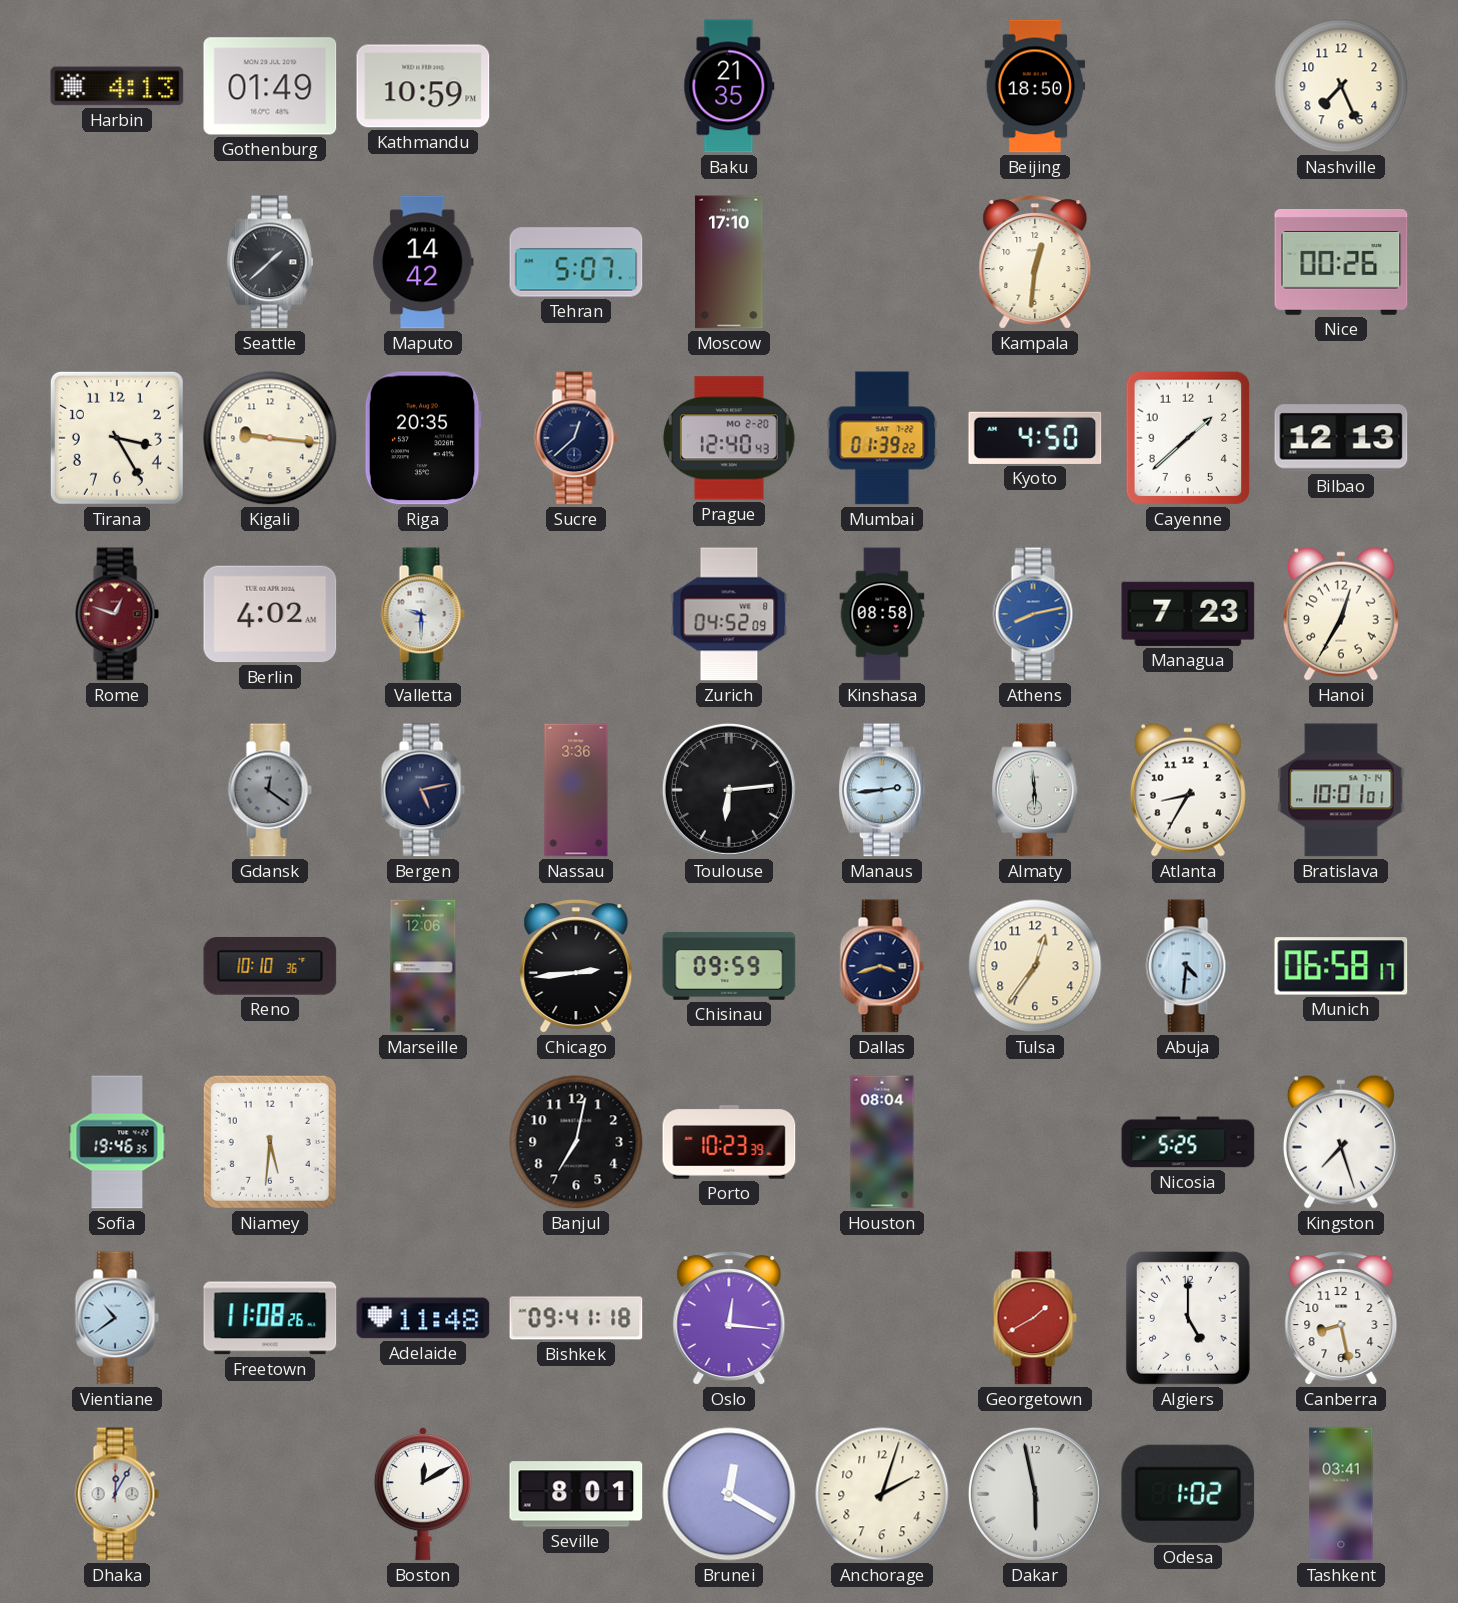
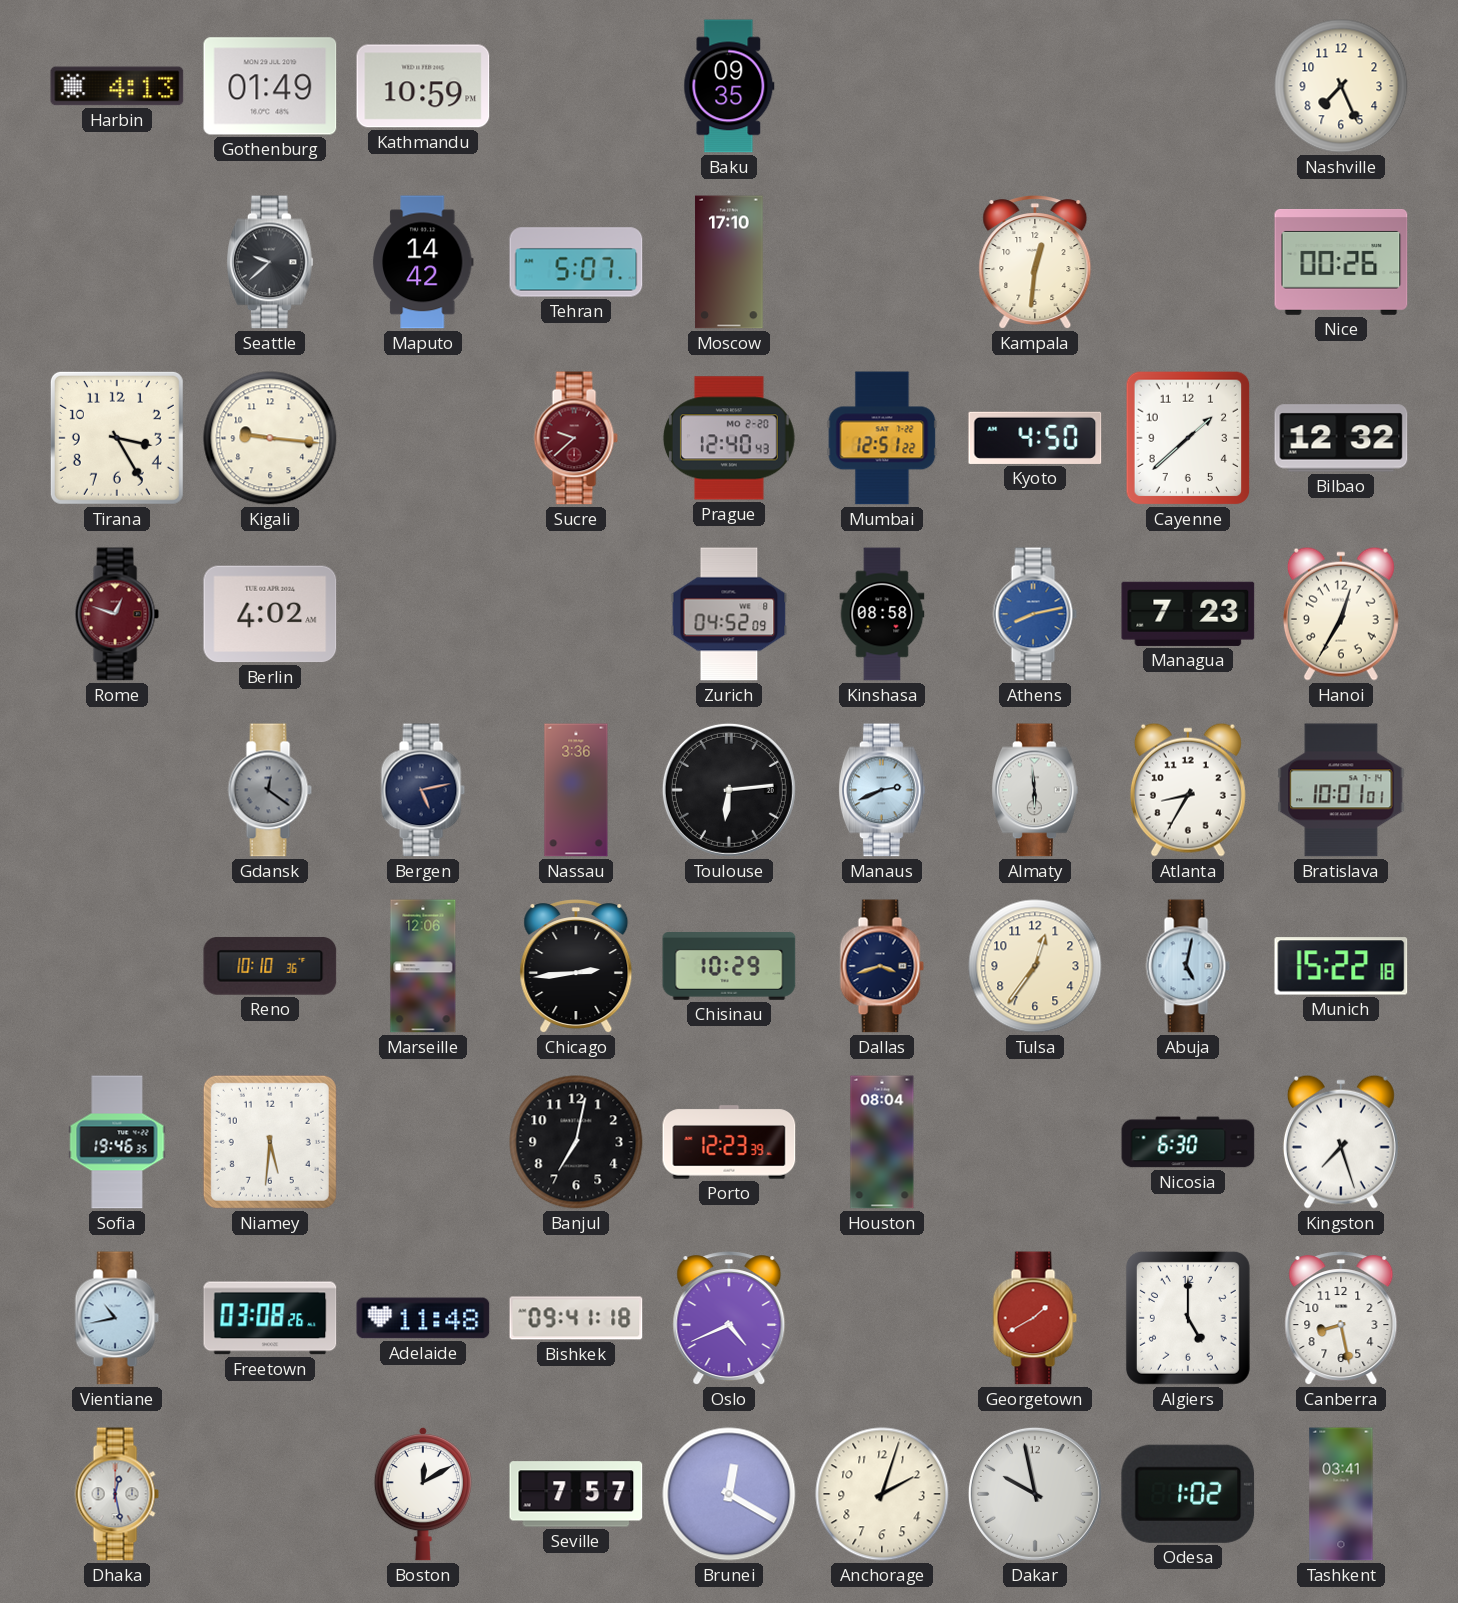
Baku: 21:35 -> 09:35
Beijing: 18:50 -> none
Seattle: 1:38 -> 9:38
Riga: 20:35 -> none
Sucre: 12:38 -> 9:38
Sucre dial: navy -> burgundy
Mumbai: 01:39 -> 12:51
Bilbao: 12:13 -> 12:32
Valletta: 9:30 -> none
Manaus: 2:44 -> 2:41
Chisinau: 09:59 -> 10:29
Abuja: 4:31 -> 5:02
Munich: 06:58 -> 15:22
Porto: 10:23 -> 12:23
Nicosia: 5:25 -> 6:30
Vientiane: 10:39 -> 10:43
Freetown: 11:08 -> 03:08
Oslo: 12:16 -> 4:41
Dhaka: 12:05 -> 12:28
Seville: 8:01 -> 7:57
Dakar: 5:58 -> 9:58
